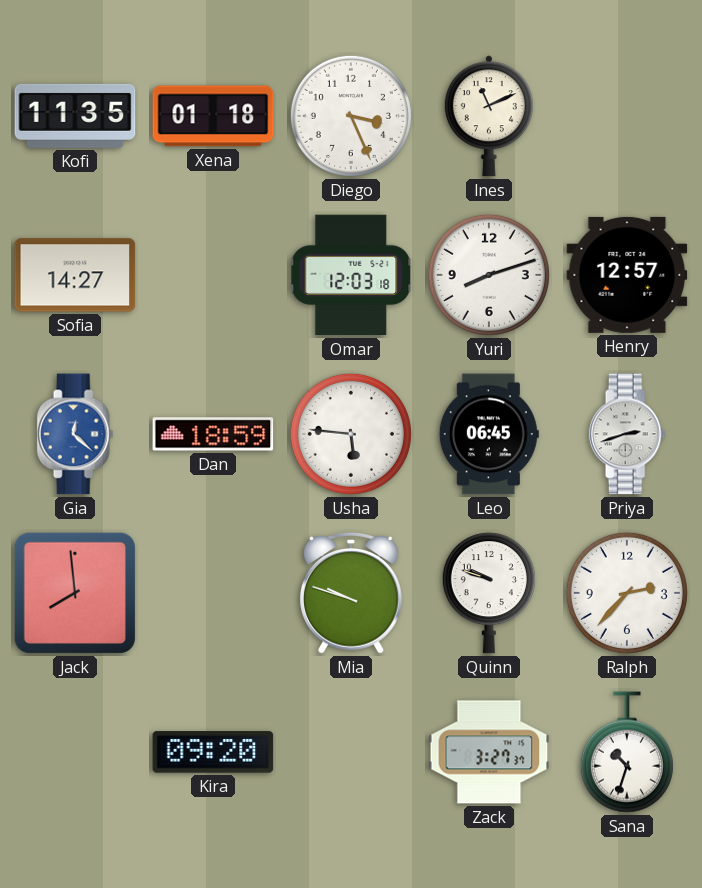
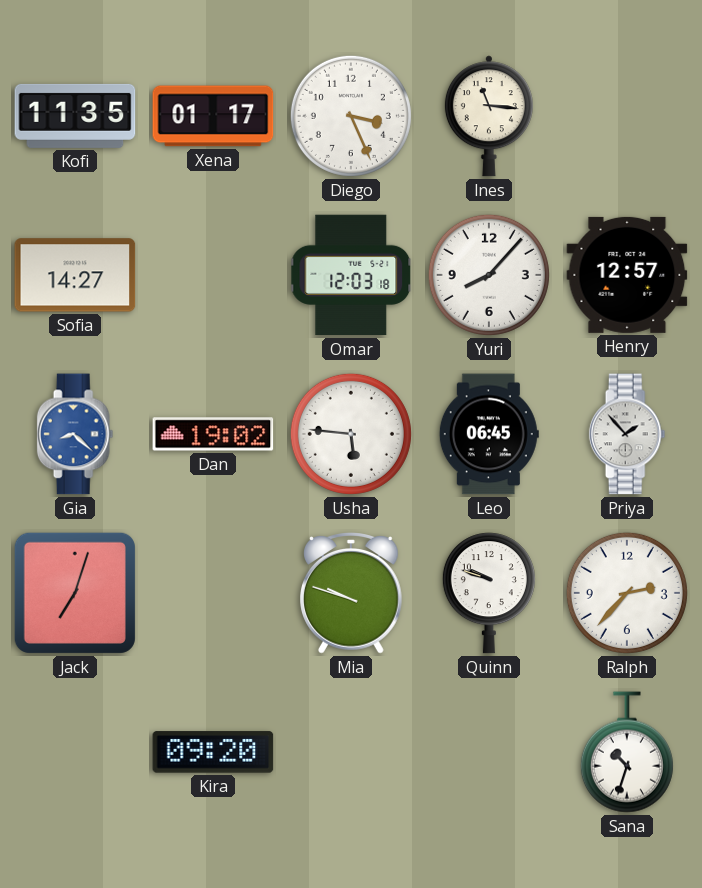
Xena: 01:18 -> 01:17
Ines: 11:11 -> 11:16
Yuri: 8:12 -> 8:07
Gia: 12:22 -> 8:22
Dan: 18:59 -> 19:02
Priya: 2:42 -> 1:53
Jack: 7:59 -> 7:03
Zack: 3:27 -> none
